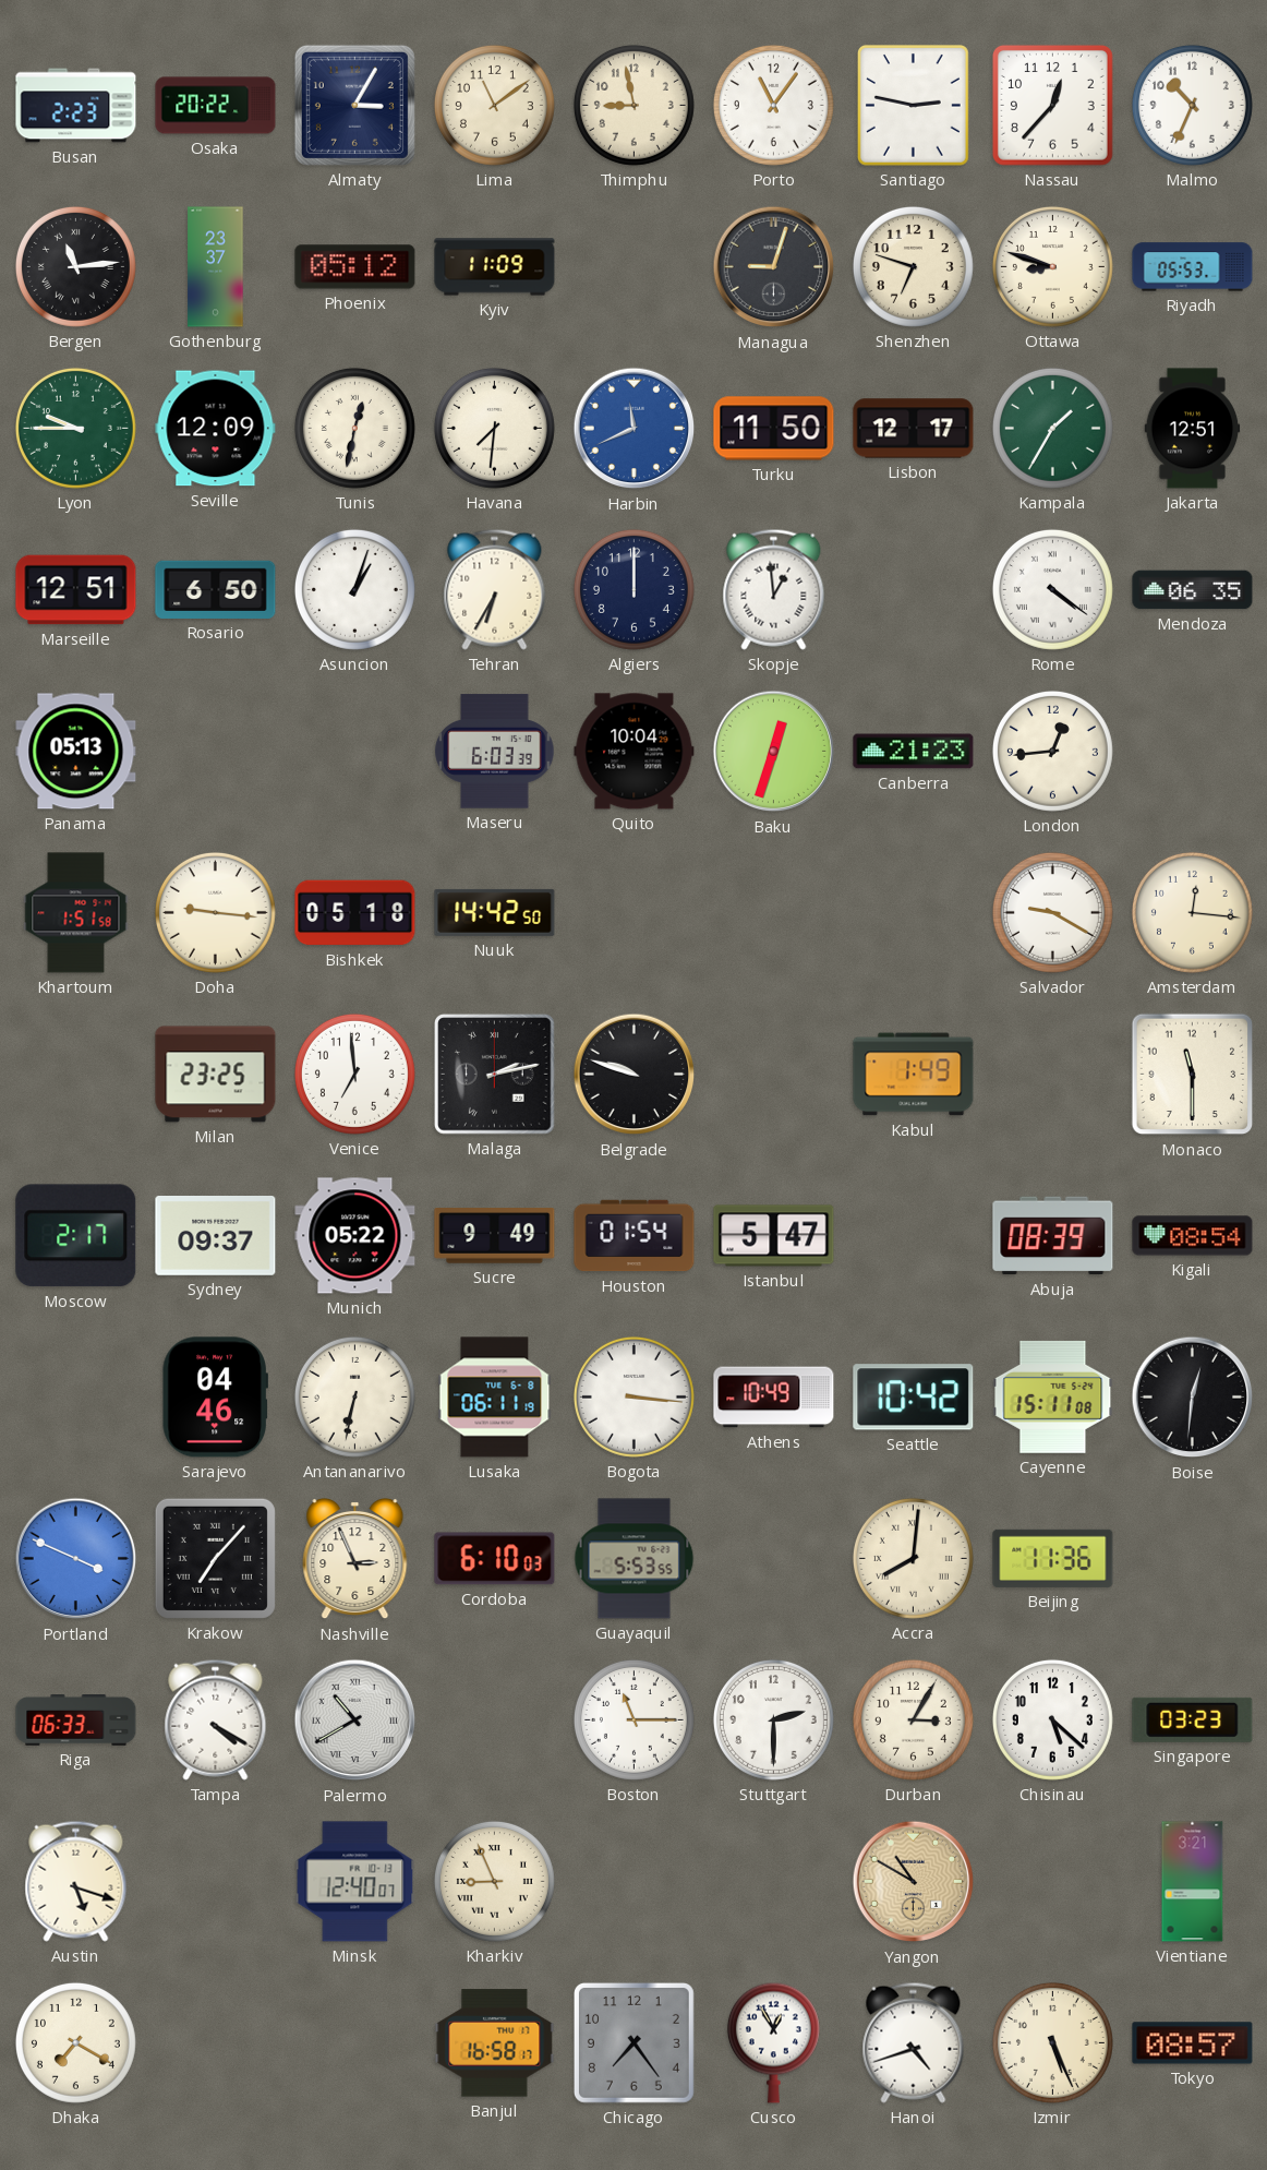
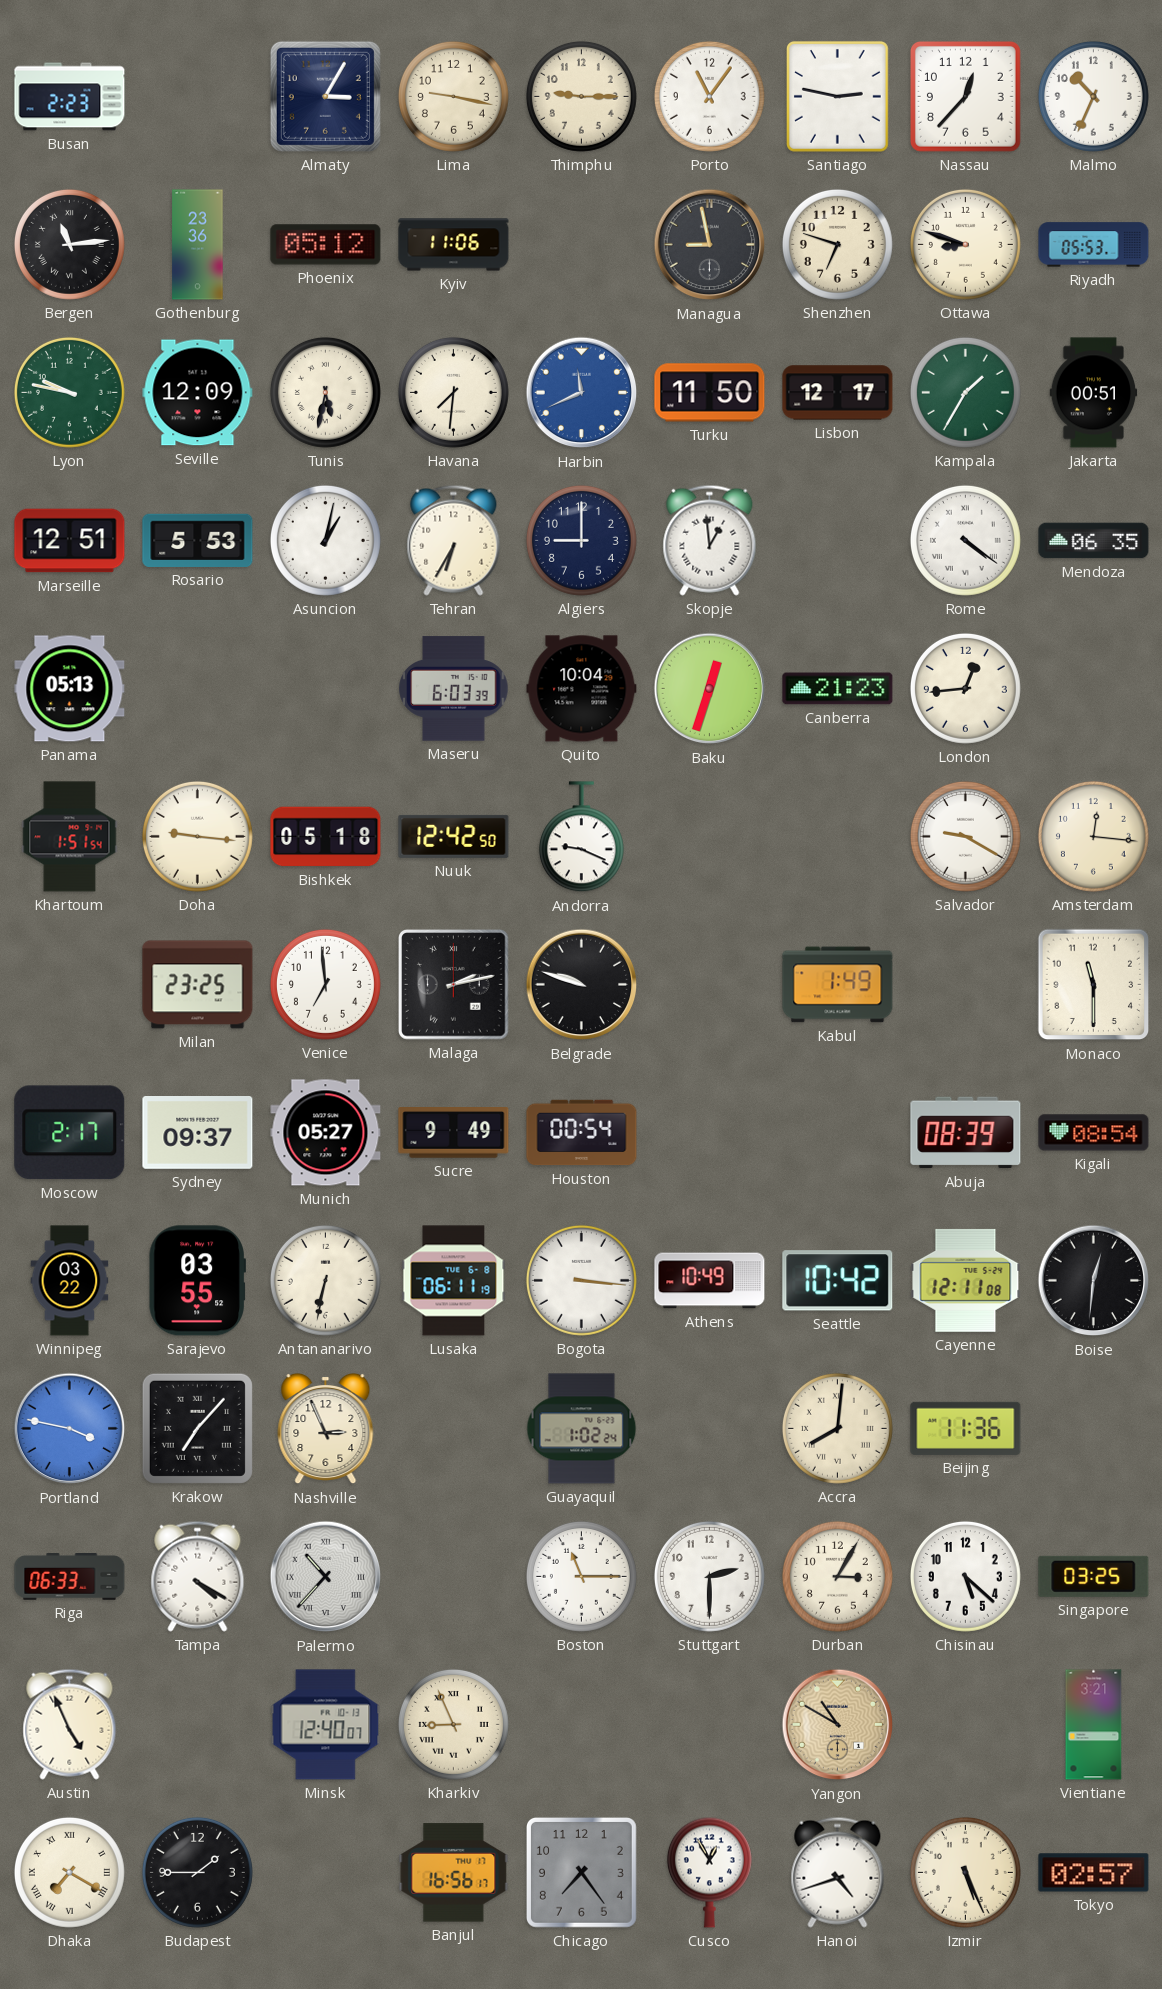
Osaka: 20:22 -> none
Lima: 11:09 -> 9:17
Thimphu: 8:58 -> 9:15
Gothenburg: 23:37 -> 23:36
Kyiv: 11:09 -> 11:06
Managua: 9:03 -> 8:58
Lyon: 9:45 -> 9:47
Tunis: 12:32 -> 5:32
Jakarta: 12:51 -> 00:51
Rosario: 6:50 -> 5:53
Asuncion: 1:03 -> 1:02
Algiers: 12:00 -> 9:00
Khartoum: 1:51:58 -> 1:51:54
Nuuk: 14:42 -> 12:42
Andorra: none -> 9:19
Munich: 05:22 -> 05:27
Houston: 01:54 -> 00:54
Istanbul: 5:47 -> none
Winnipeg: none -> 03:22
Sarajevo: 04:46 -> 03:55
Cayenne: 15:11 -> 12:11
Portland: 3:49 -> 3:47
Cordoba: 6:10 -> none
Guayaquil: 5:53 -> 1:02
Palermo: 10:40 -> 10:37
Singapore: 03:23 -> 03:25
Austin: 5:18 -> 4:56
Dhaka numerals: Arabic -> Roman
Budapest: none -> 1:45
Banjul: 16:58 -> 16:56
Tokyo: 08:57 -> 02:57
